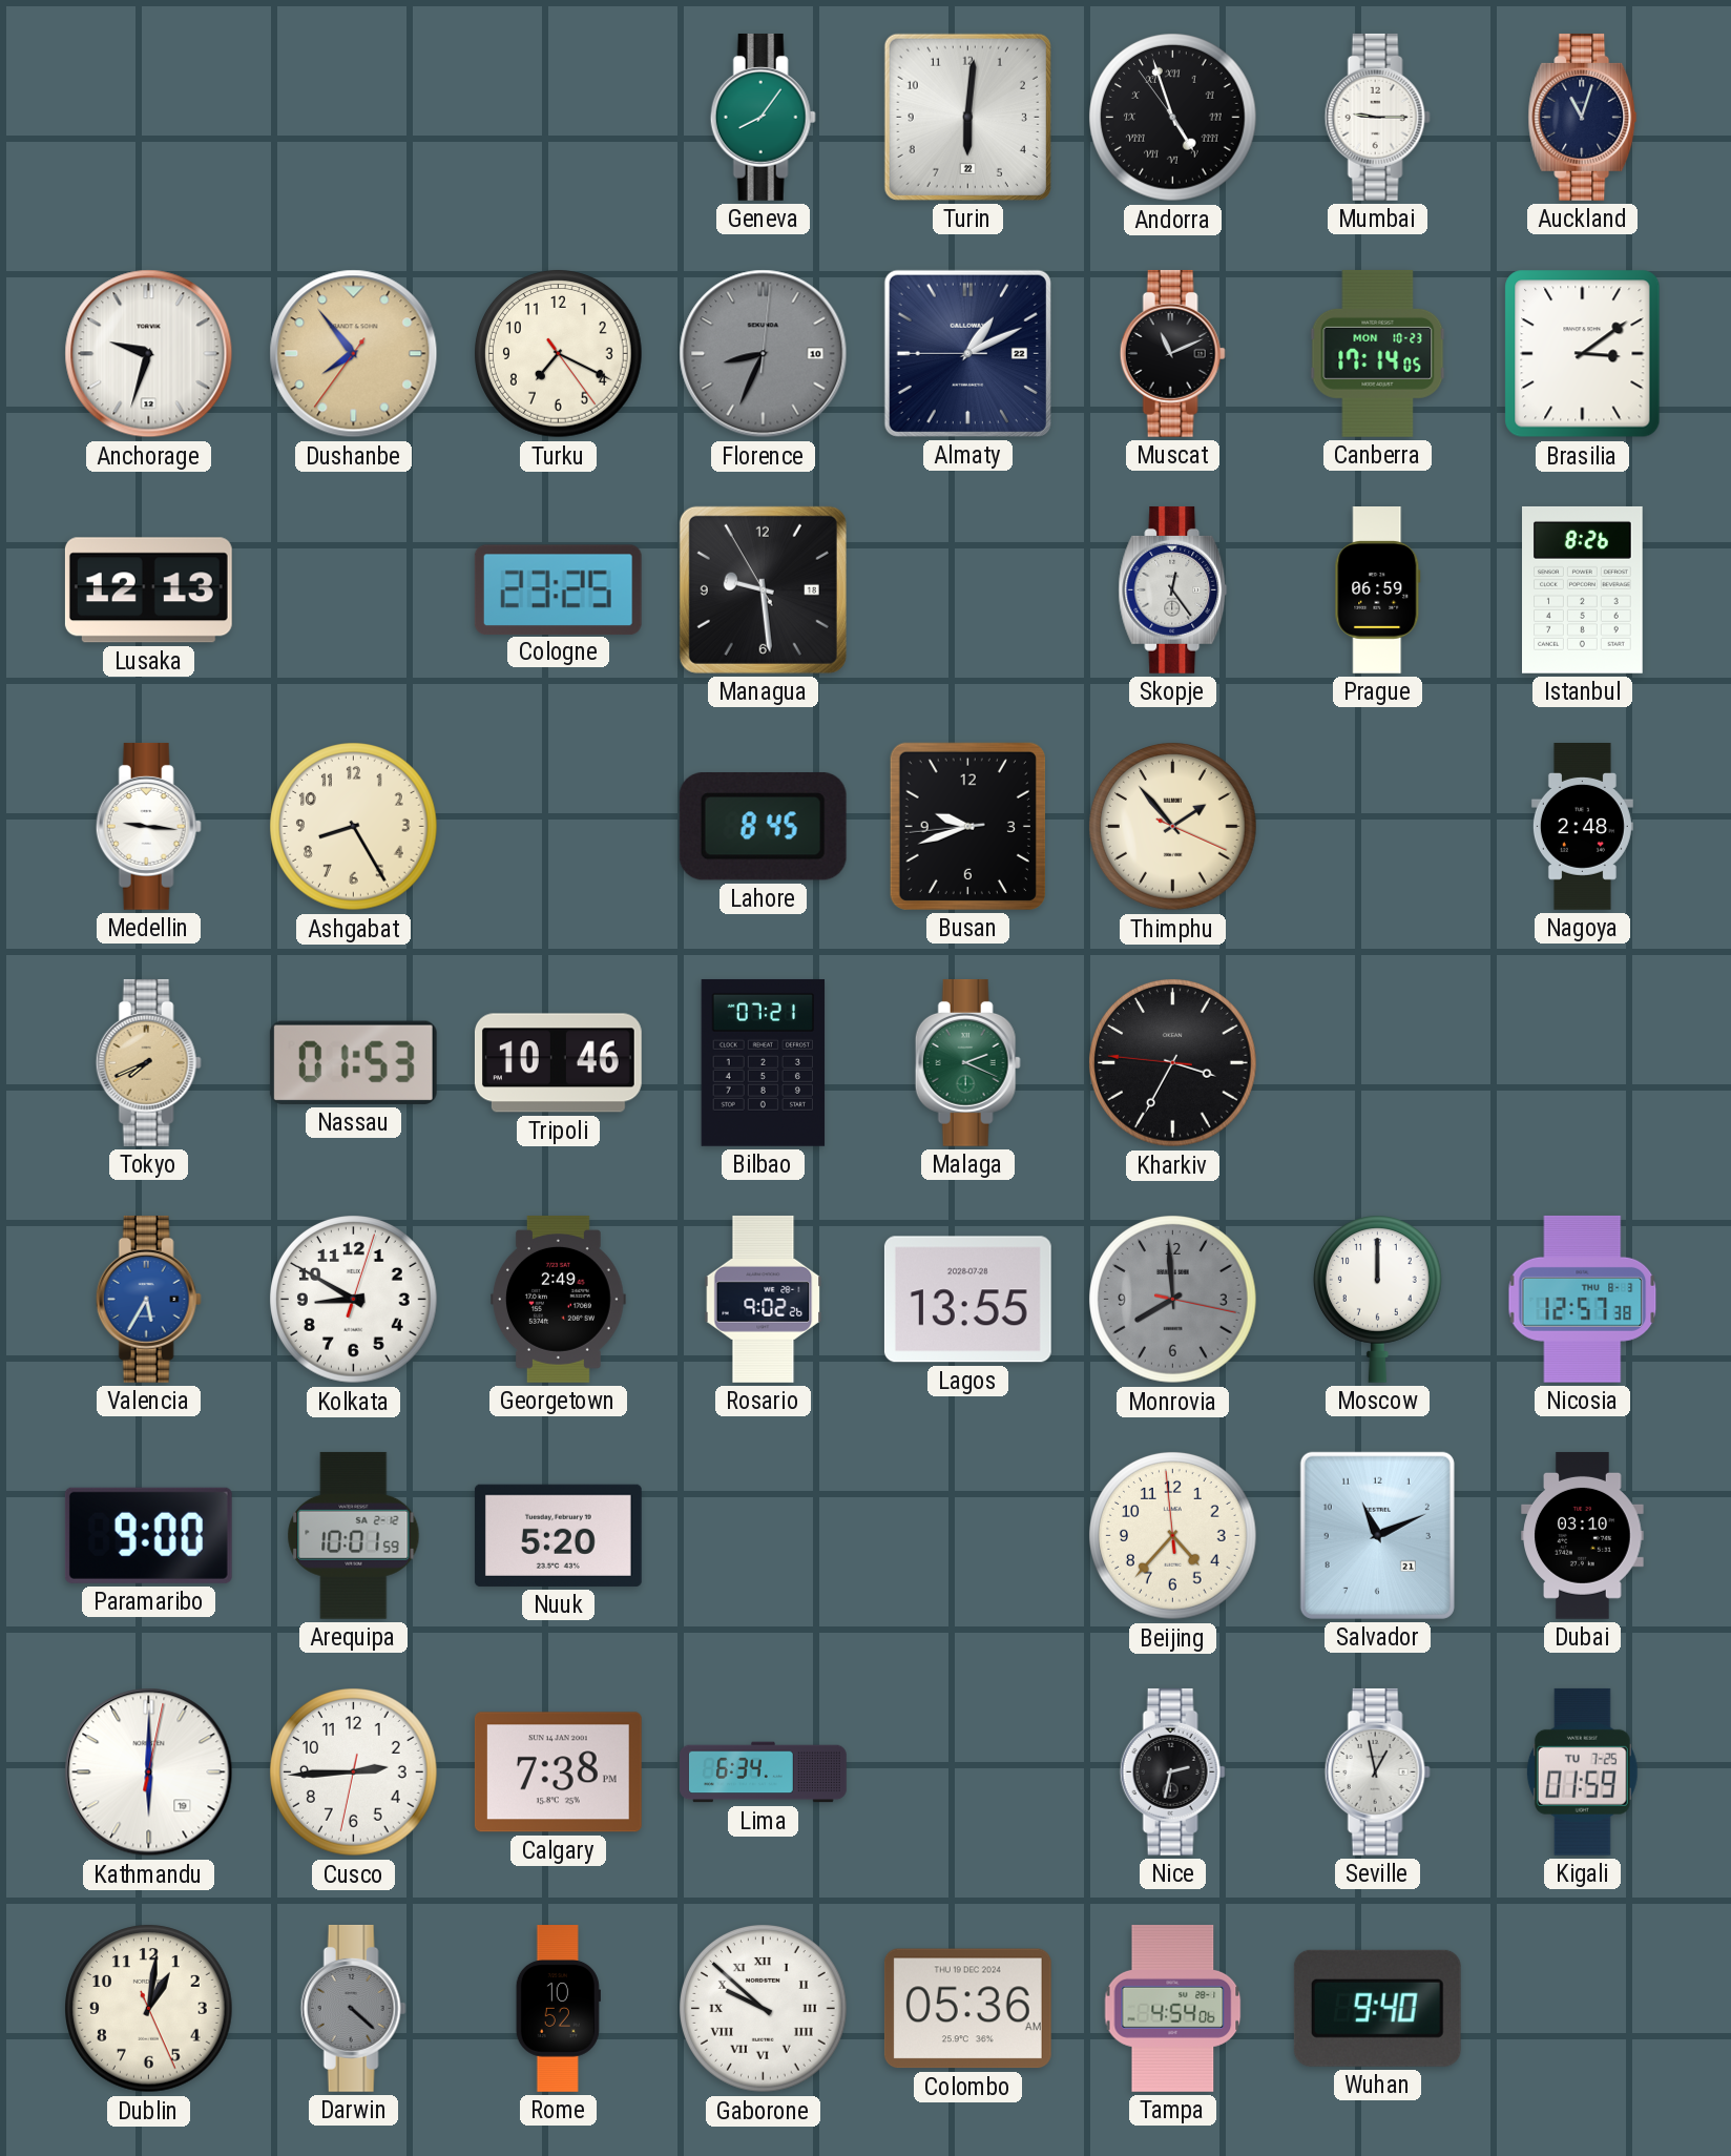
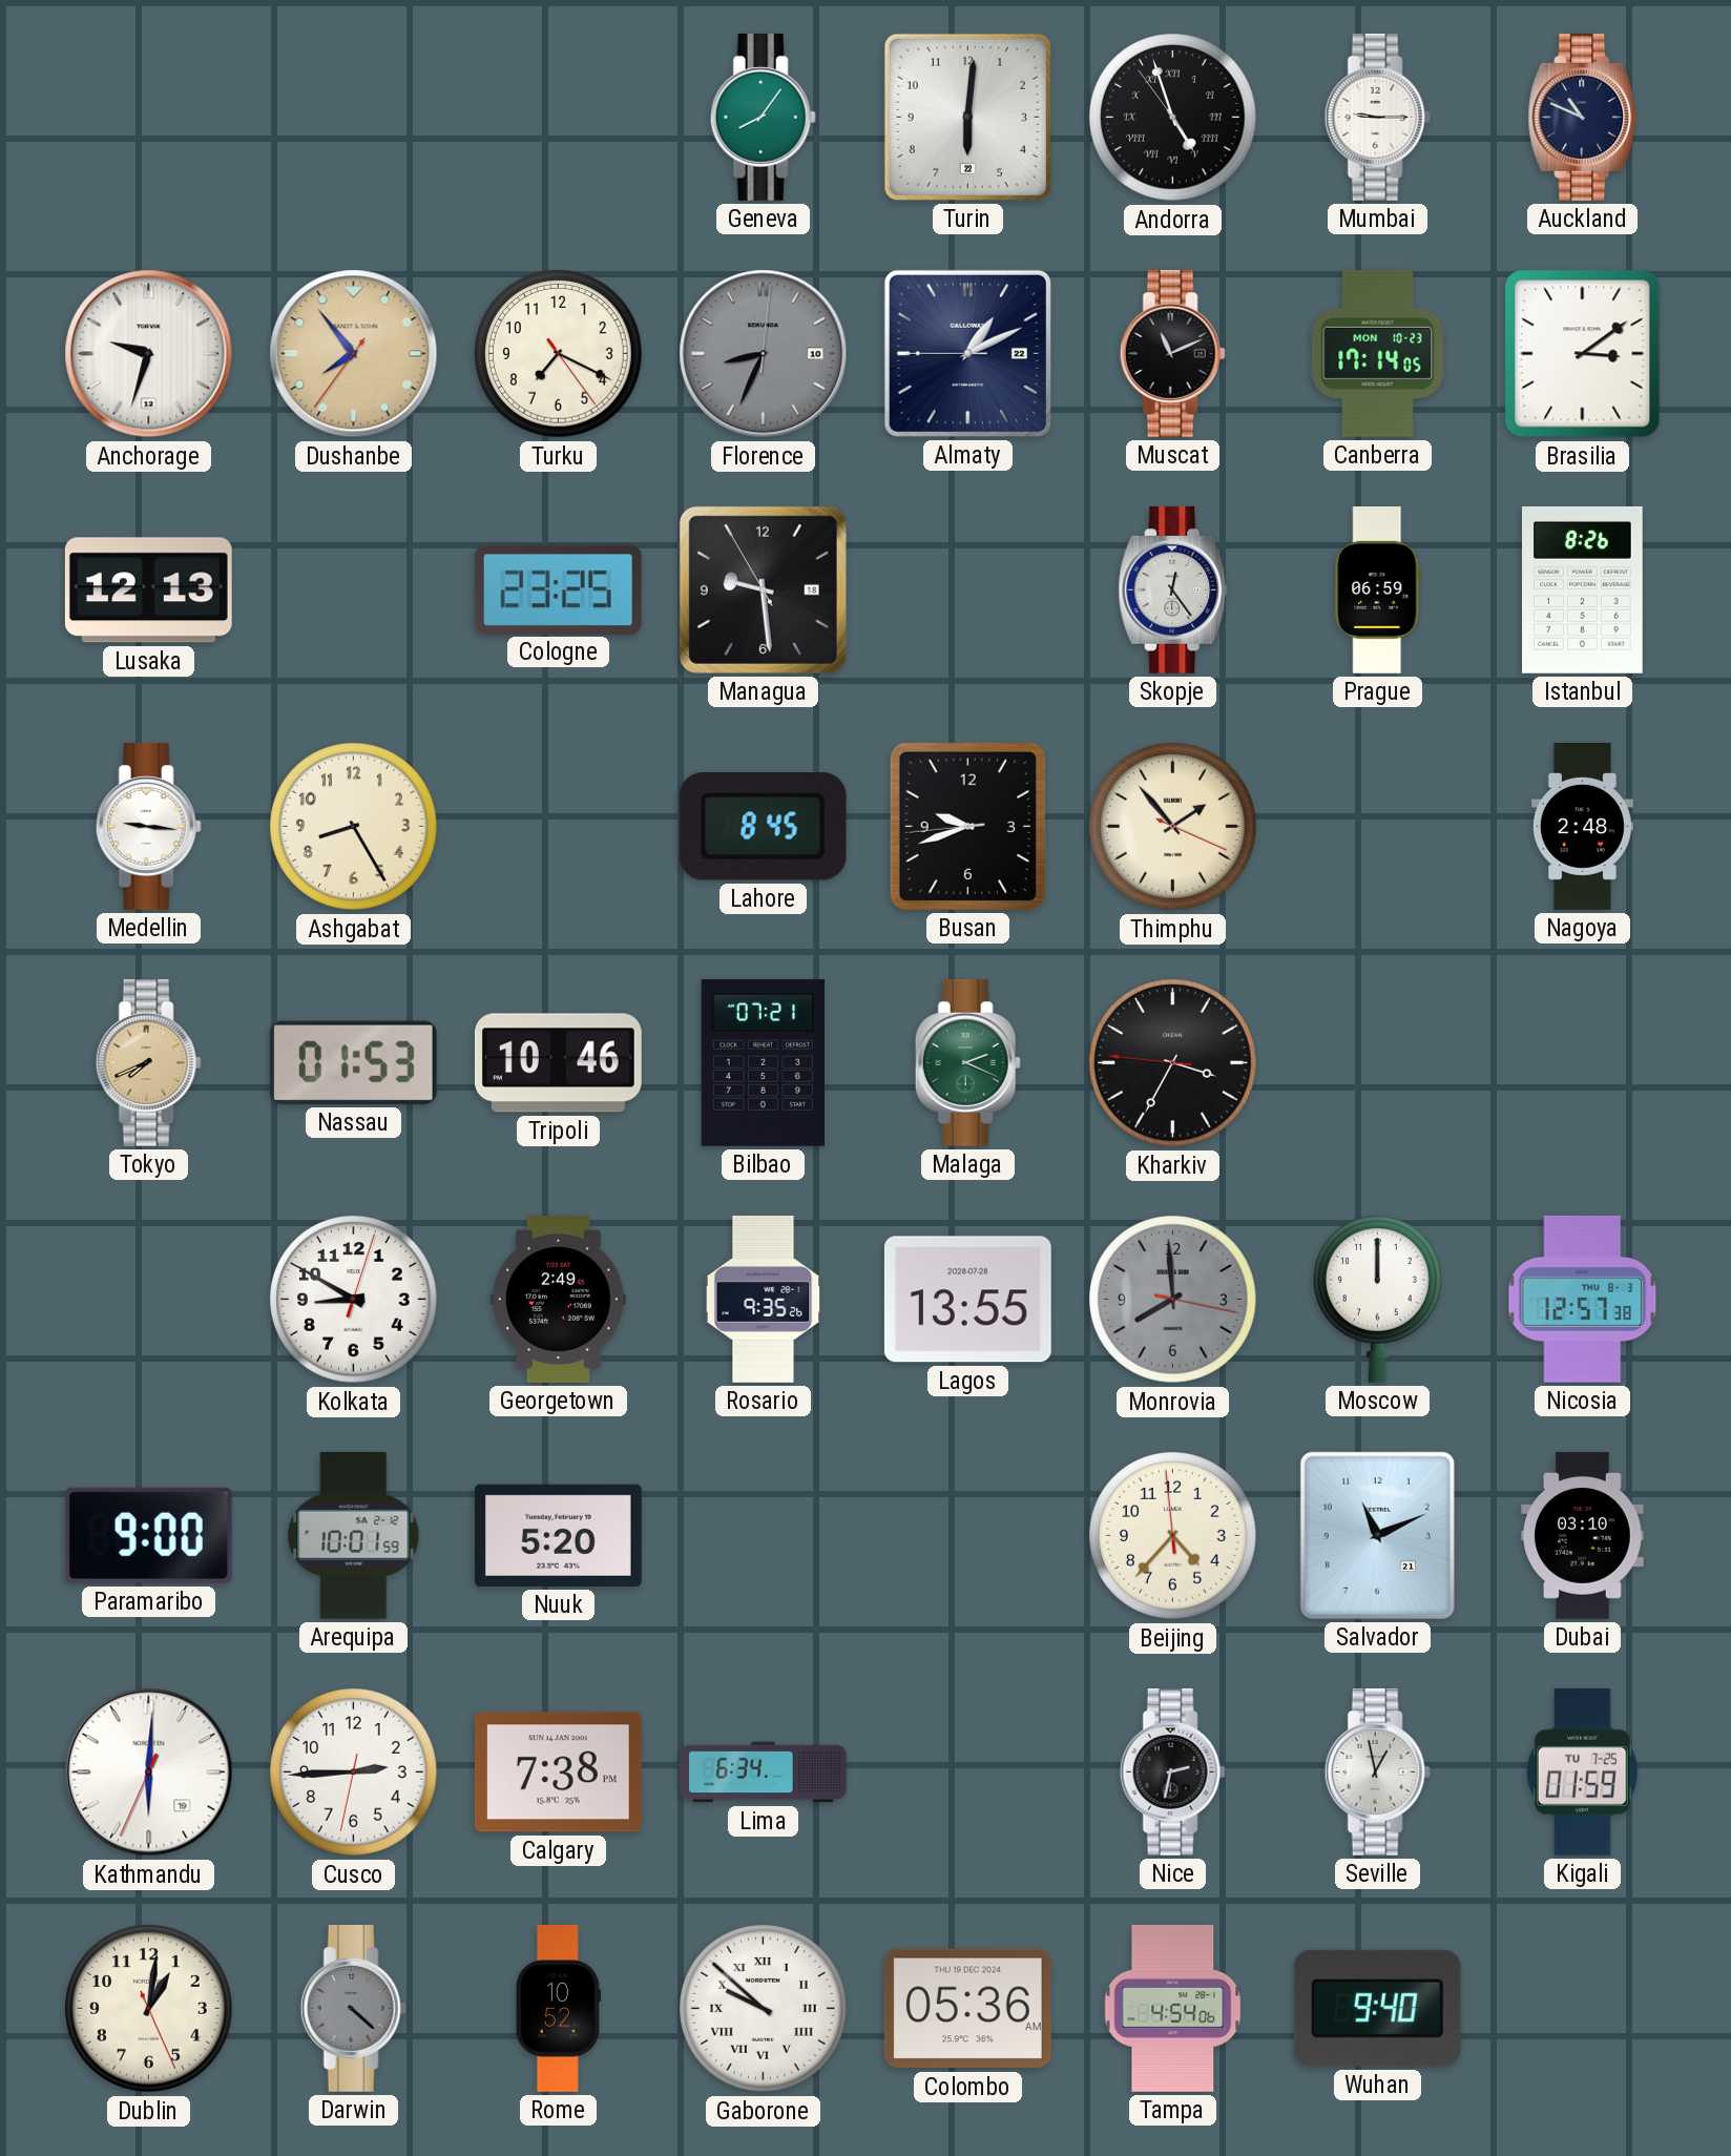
Auckland: 11:03 -> 10:49
Valencia: 5:35 -> none
Rosario: 9:02 -> 9:35
Kathmandu: 6:00:02 -> 6:00:34
